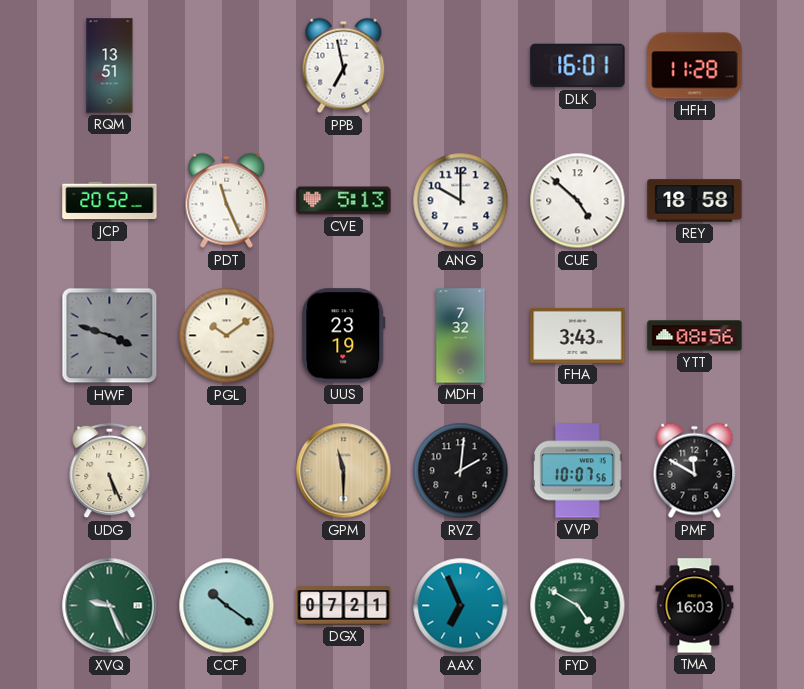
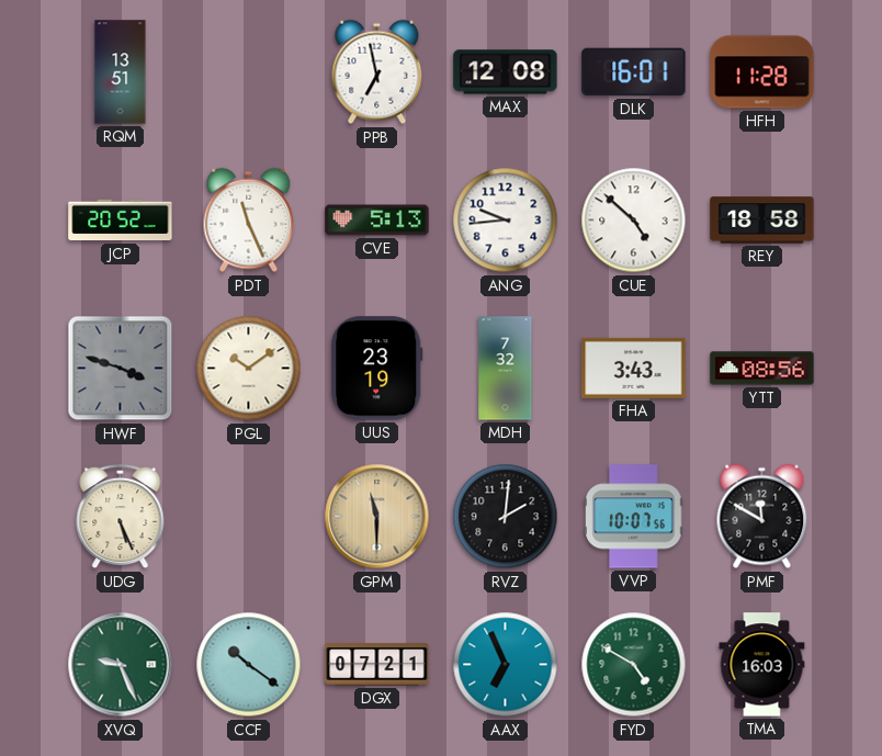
MAX: none -> 12:08
ANG: 10:00 -> 9:44
